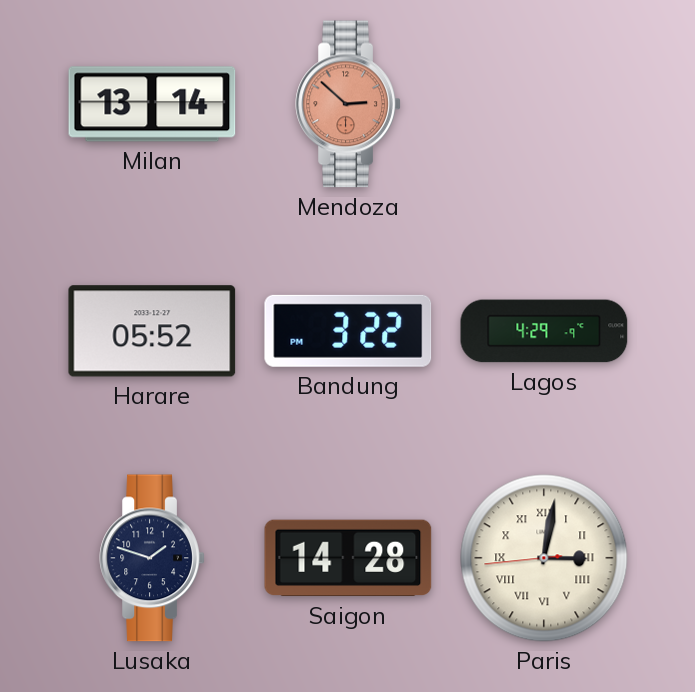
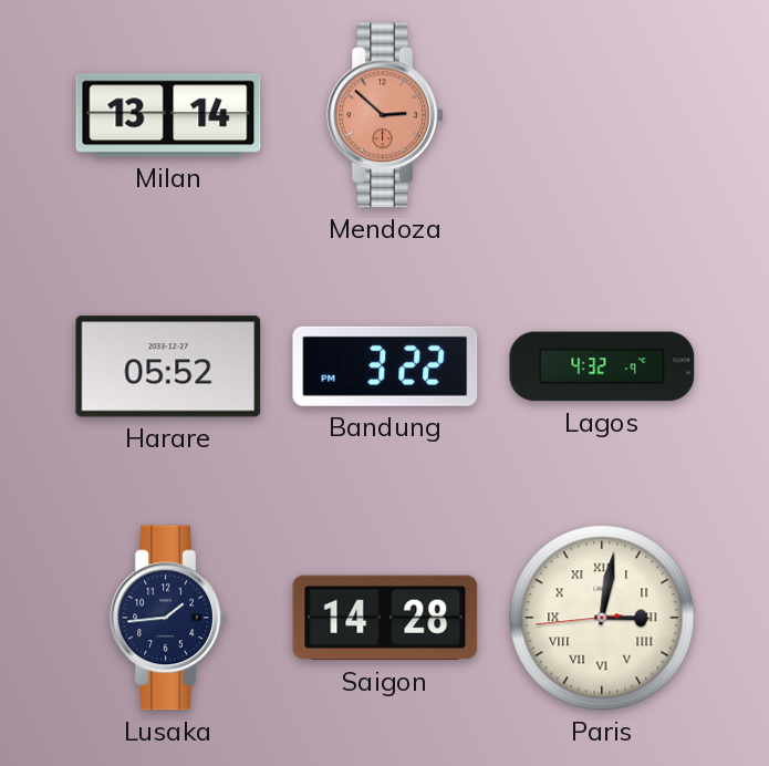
Lagos: 4:29 -> 4:32
Lusaka: 1:48 -> 1:44
